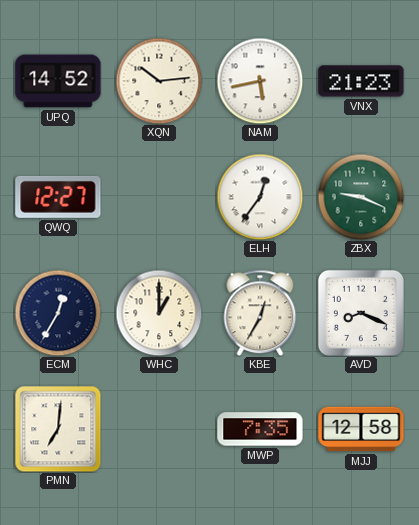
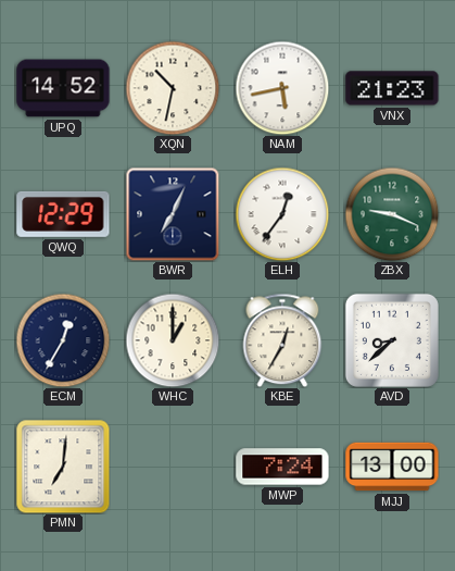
XQN: 10:14 -> 10:32
QWQ: 12:27 -> 12:29
BWR: none -> 7:04
AVD: 8:19 -> 8:38
MWP: 7:35 -> 7:24
MJJ: 12:58 -> 13:00
